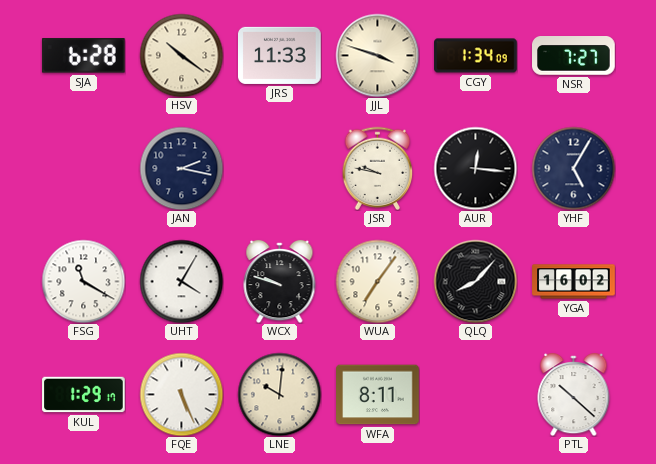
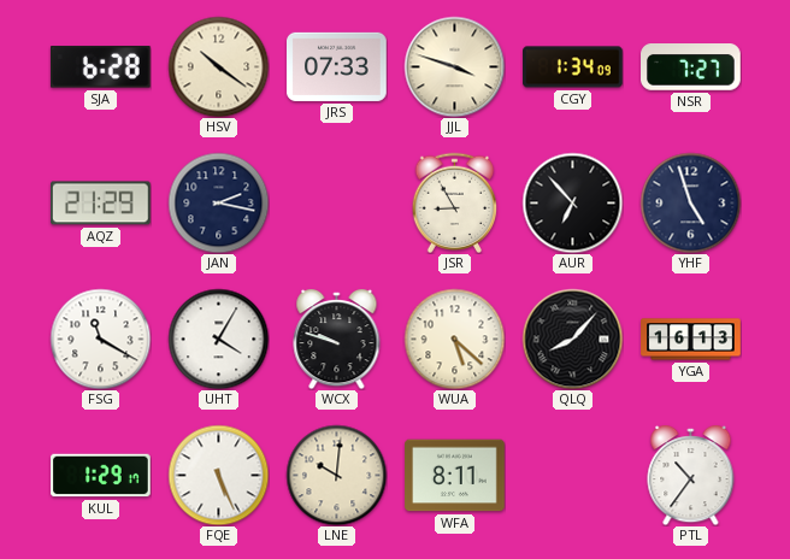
JRS: 11:33 -> 07:33
AQZ: none -> 21:29
JSR: 9:47 -> 8:55
AUR: 12:16 -> 6:53
YHF: 5:05 -> 4:57
WUA: 7:06 -> 5:22
YGA: 16:02 -> 16:13
PTL: 10:22 -> 10:36
